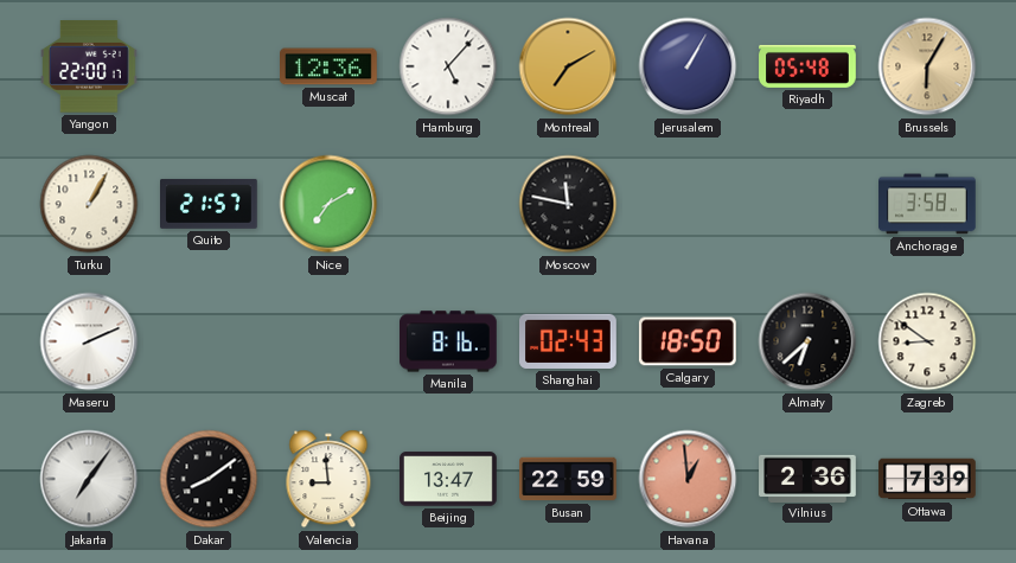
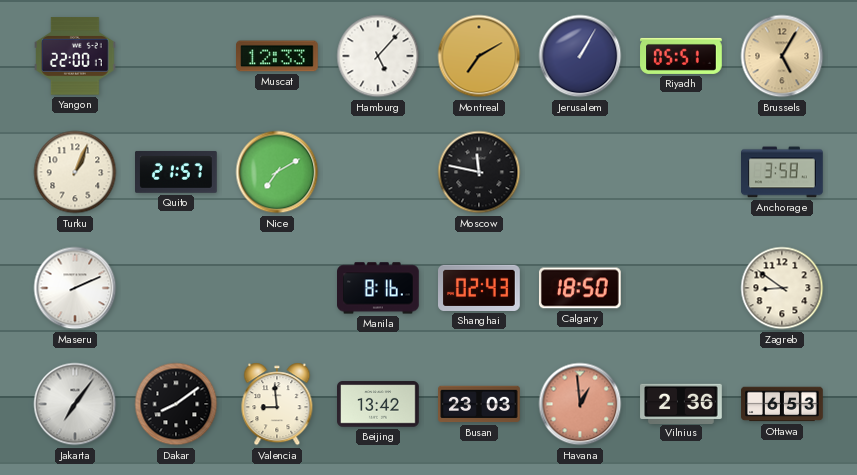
Muscat: 12:36 -> 12:33
Riyadh: 05:48 -> 05:51
Brussels: 6:05 -> 5:05
Turku: 1:05 -> 1:04
Almaty: 6:38 -> none
Beijing: 13:47 -> 13:42
Busan: 22:59 -> 23:03
Ottawa: 7:39 -> 6:53
